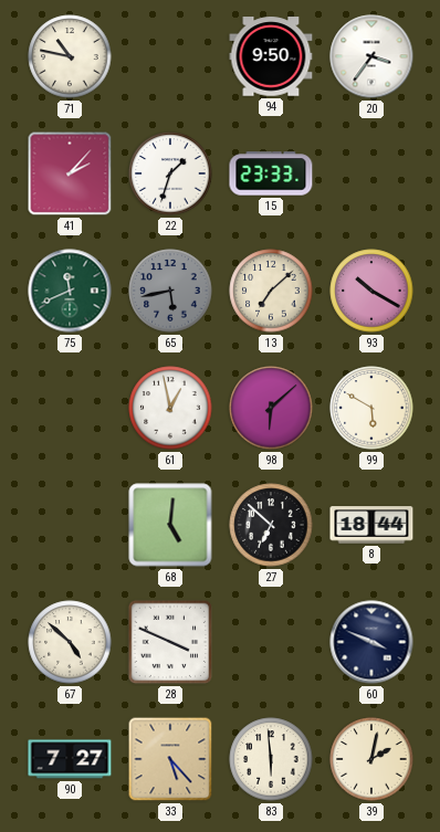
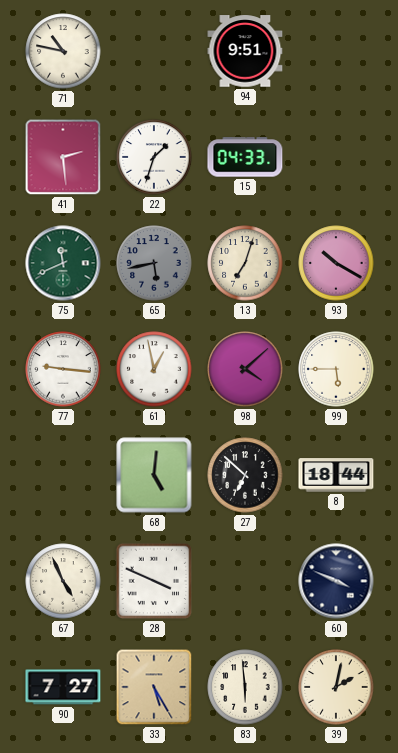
94: 9:50 -> 9:51
20: 3:36 -> none
41: 2:07 -> 2:29
15: 23:33 -> 04:33
13: 7:08 -> 7:03
77: none -> 9:16
98: 6:08 -> 4:08
99: 5:50 -> 5:45
67: 4:52 -> 4:56
33: 5:23 -> 5:25
